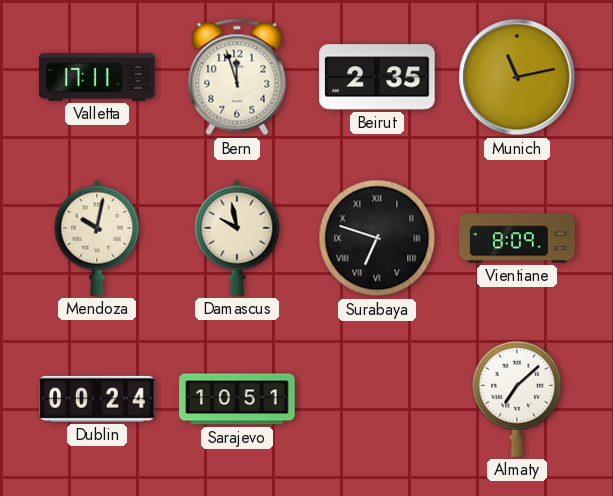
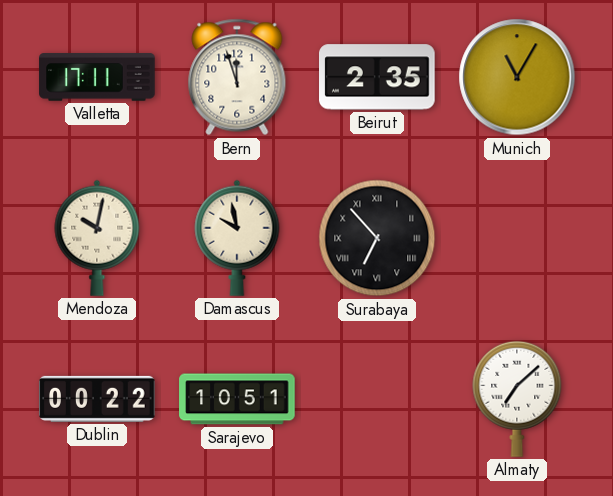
Munich: 11:13 -> 11:05
Surabaya: 6:48 -> 6:53
Vientiane: 8:09 -> none
Dublin: 00:24 -> 00:22
